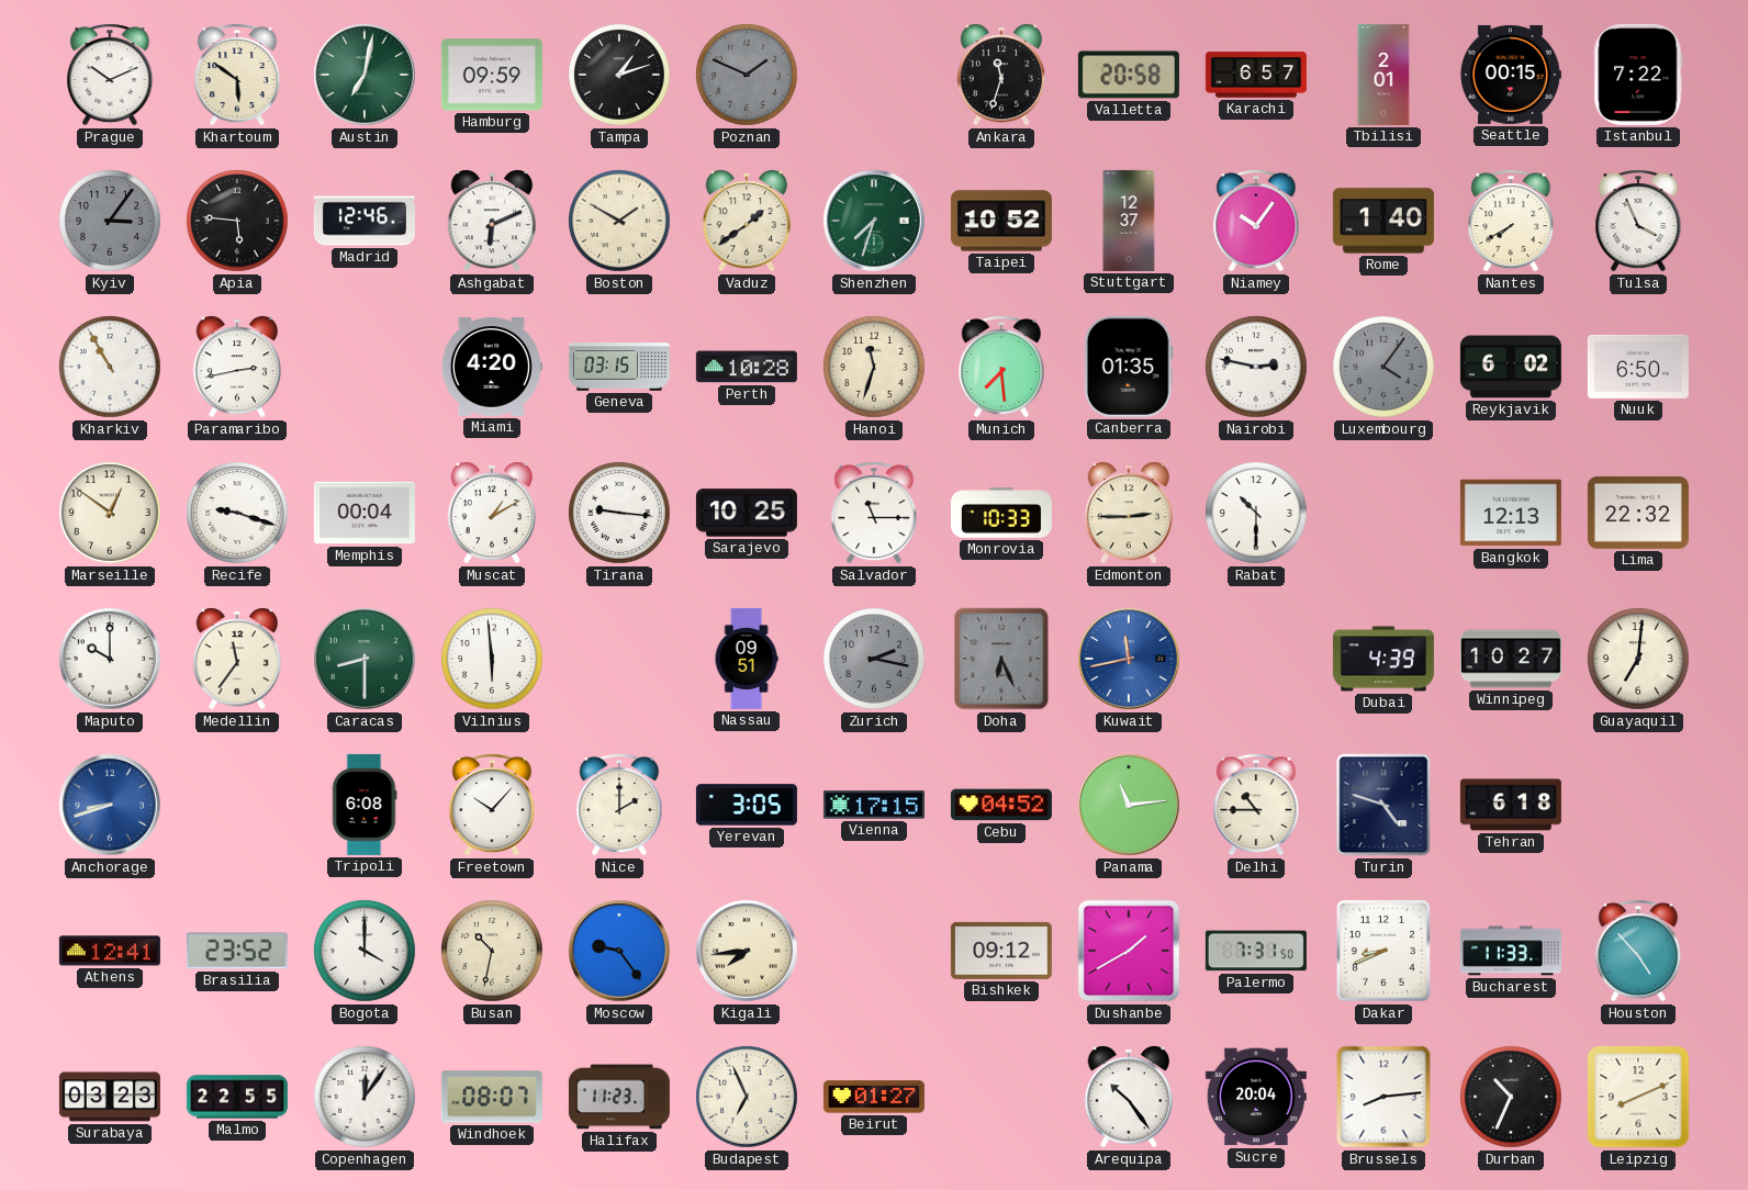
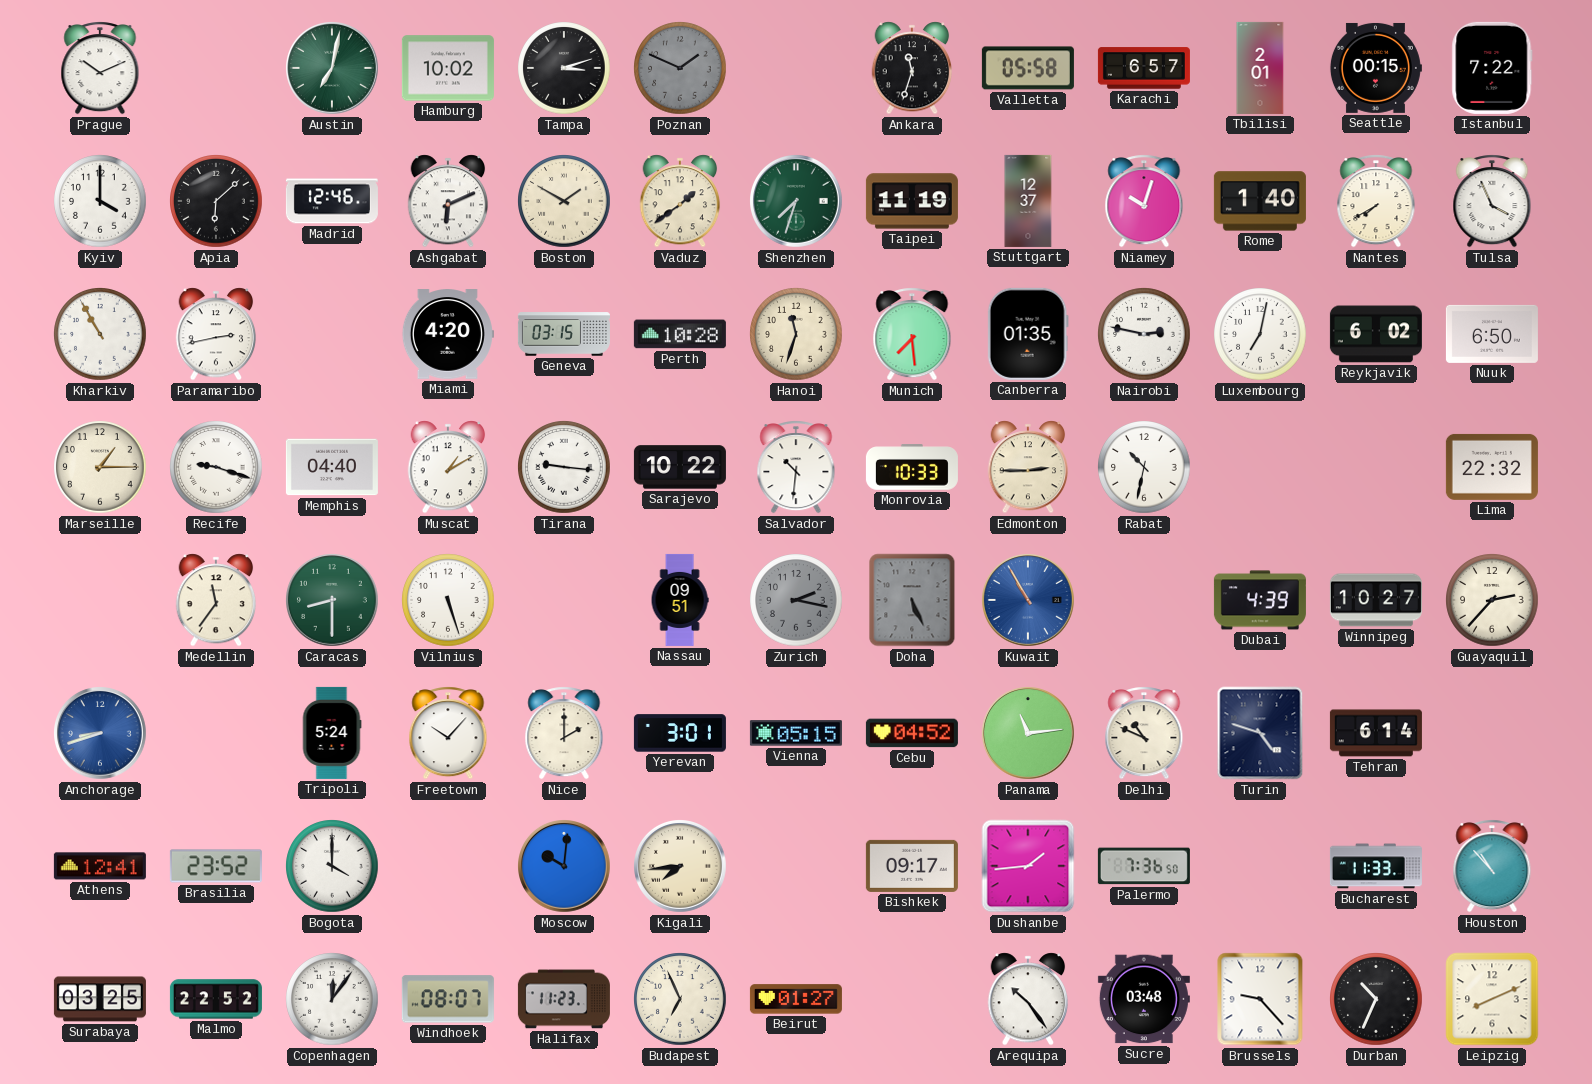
Khartoum: 5:51 -> none
Hamburg: 09:59 -> 10:02
Tampa: 1:12 -> 3:12
Valletta: 20:58 -> 05:58
Kyiv: 3:06 -> 4:00
Kyiv dial: grey -> white
Apia: 5:46 -> 6:08
Taipei: 10:52 -> 11:19
Niamey: 10:06 -> 10:03
Luxembourg: 4:06 -> 7:02
Luxembourg dial: grey -> white
Marseille: 12:51 -> 1:15
Memphis: 00:04 -> 04:40
Sarajevo: 10:25 -> 10:22
Salvador: 11:15 -> 10:31
Rabat: 10:30 -> 10:32
Bangkok: 12:13 -> none
Maputo: 10:00 -> none
Vilnius: 5:59 -> 5:27
Doha: 6:26 -> 5:26
Kuwait: 11:43 -> 10:55
Guayaquil: 7:01 -> 2:37
Tripoli: 6:08 -> 5:24
Yerevan: 3:05 -> 3:01
Vienna: 17:15 -> 05:15
Delhi: 10:45 -> 10:49
Tehran: 6:18 -> 6:14
Busan: 10:32 -> none
Moscow: 9:24 -> 10:01
Bishkek: 09:12 -> 09:17
Dushanbe: 1:40 -> 1:44
Palermo: 7:31 -> 7:36
Dakar: 8:41 -> none
Houston: 4:53 -> 10:53
Surabaya: 03:23 -> 03:25
Malmo: 22:55 -> 22:52
Sucre: 20:04 -> 03:48
Brussels: 8:14 -> 9:23
